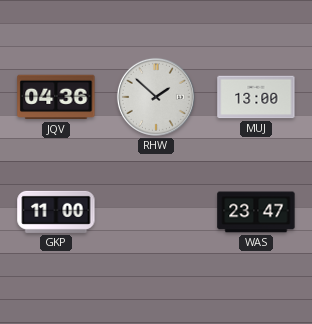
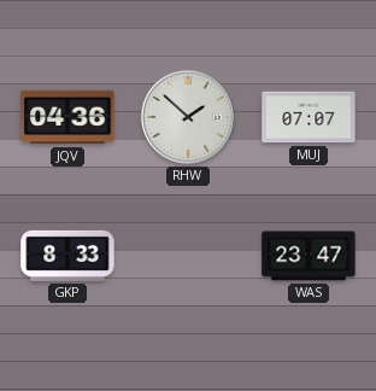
MUJ: 13:00 -> 07:07
GKP: 11:00 -> 8:33
